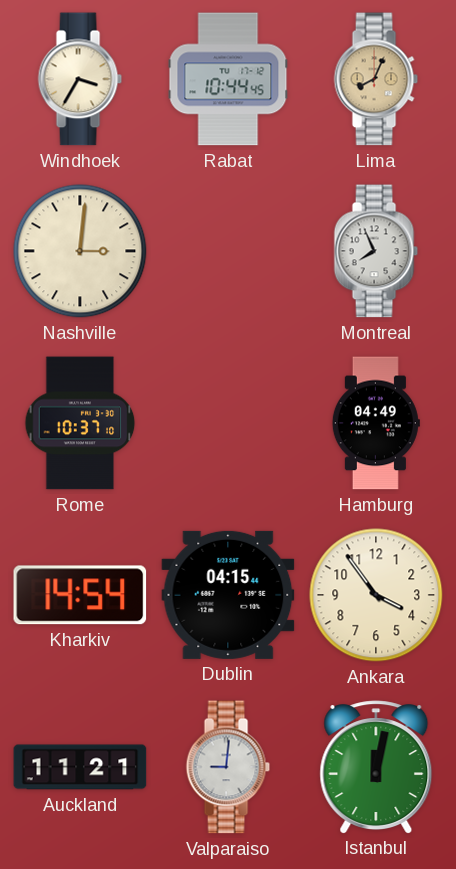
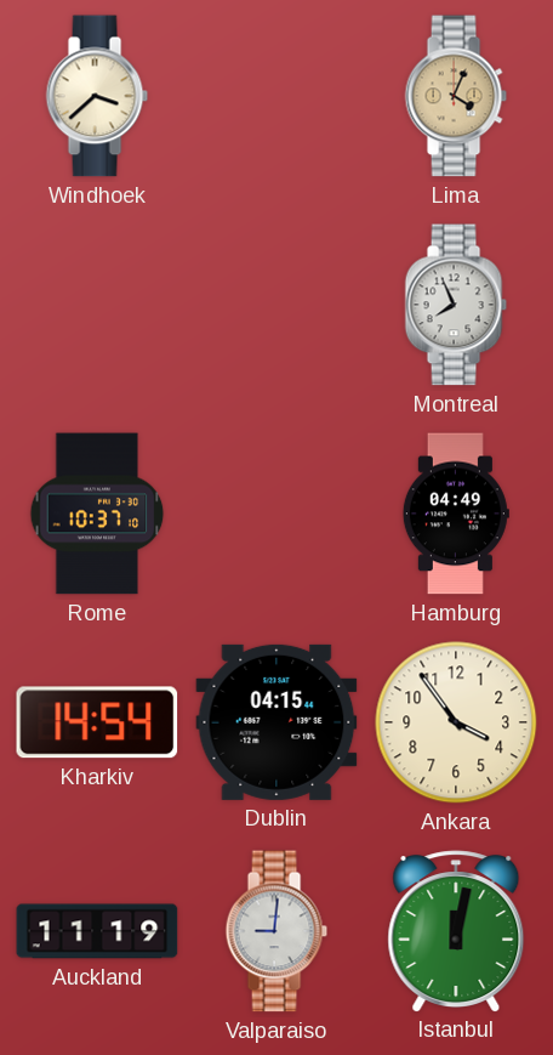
Windhoek: 3:35 -> 3:38
Rabat: 10:44 -> none
Lima: 8:04 -> 4:04
Nashville: 3:01 -> none
Auckland: 11:21 -> 11:19
